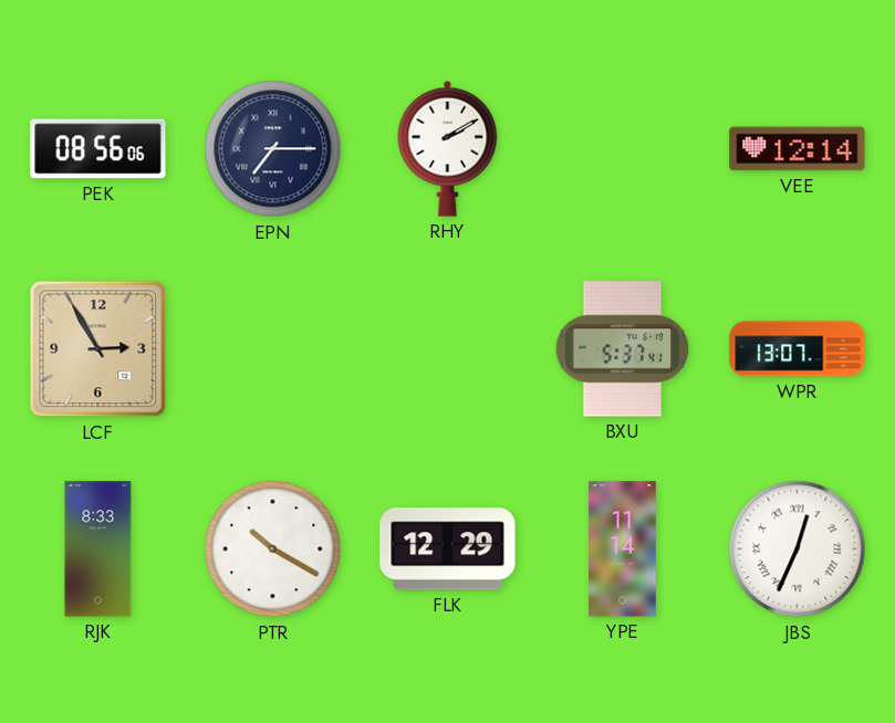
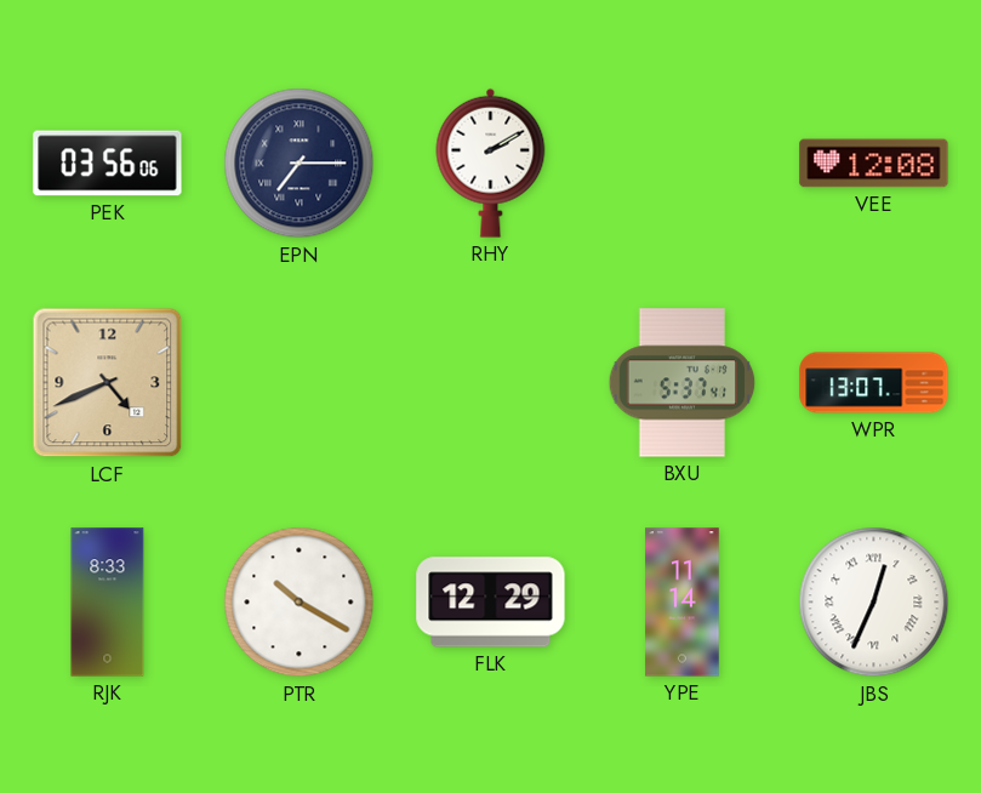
PEK: 08:56 -> 03:56
VEE: 12:14 -> 12:08
LCF: 2:55 -> 4:41
